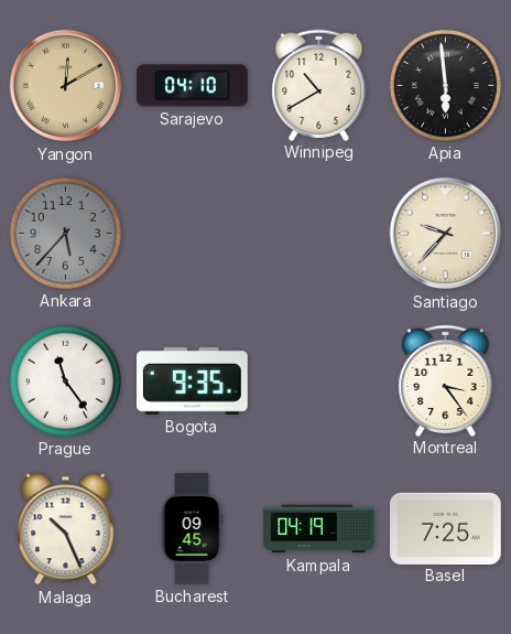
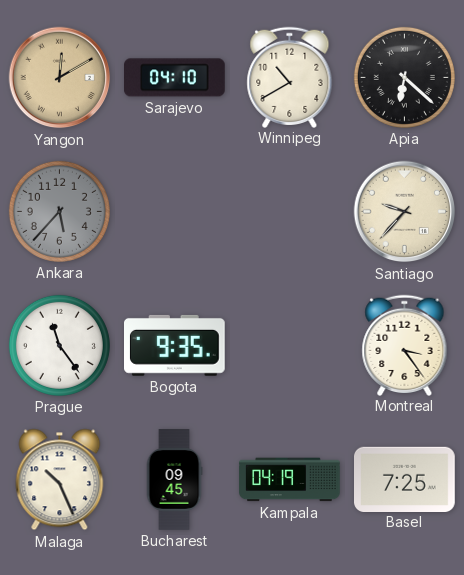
Apia: 5:59 -> 6:22
